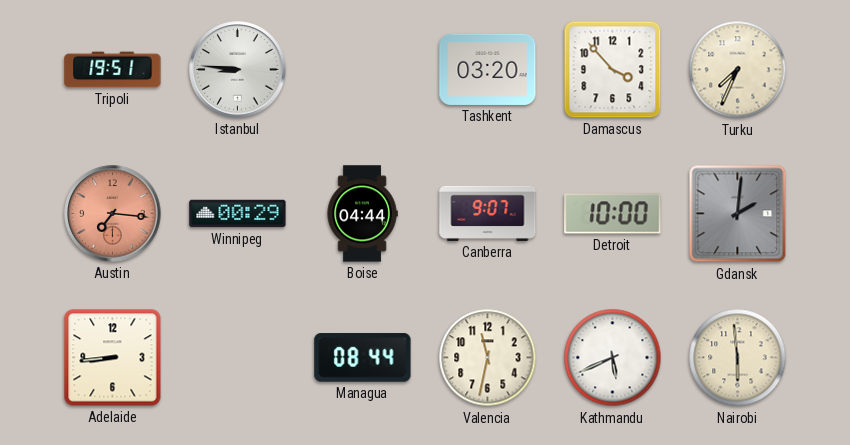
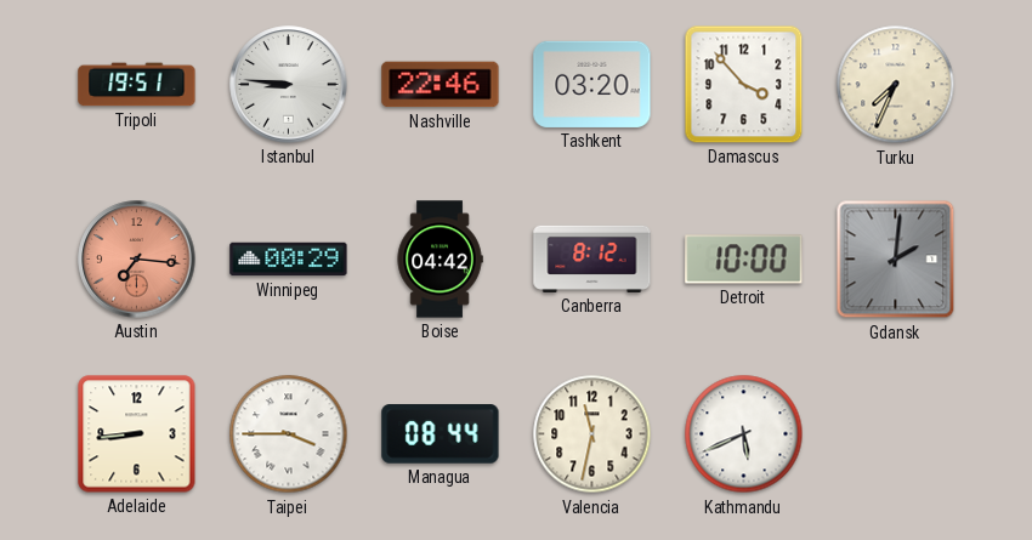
Nashville: none -> 22:46
Boise: 04:44 -> 04:42
Canberra: 9:07 -> 8:12
Taipei: none -> 3:45
Nairobi: 5:59 -> none
